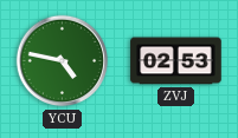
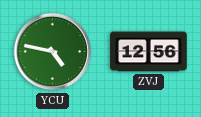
ZVJ: 02:53 -> 12:56
